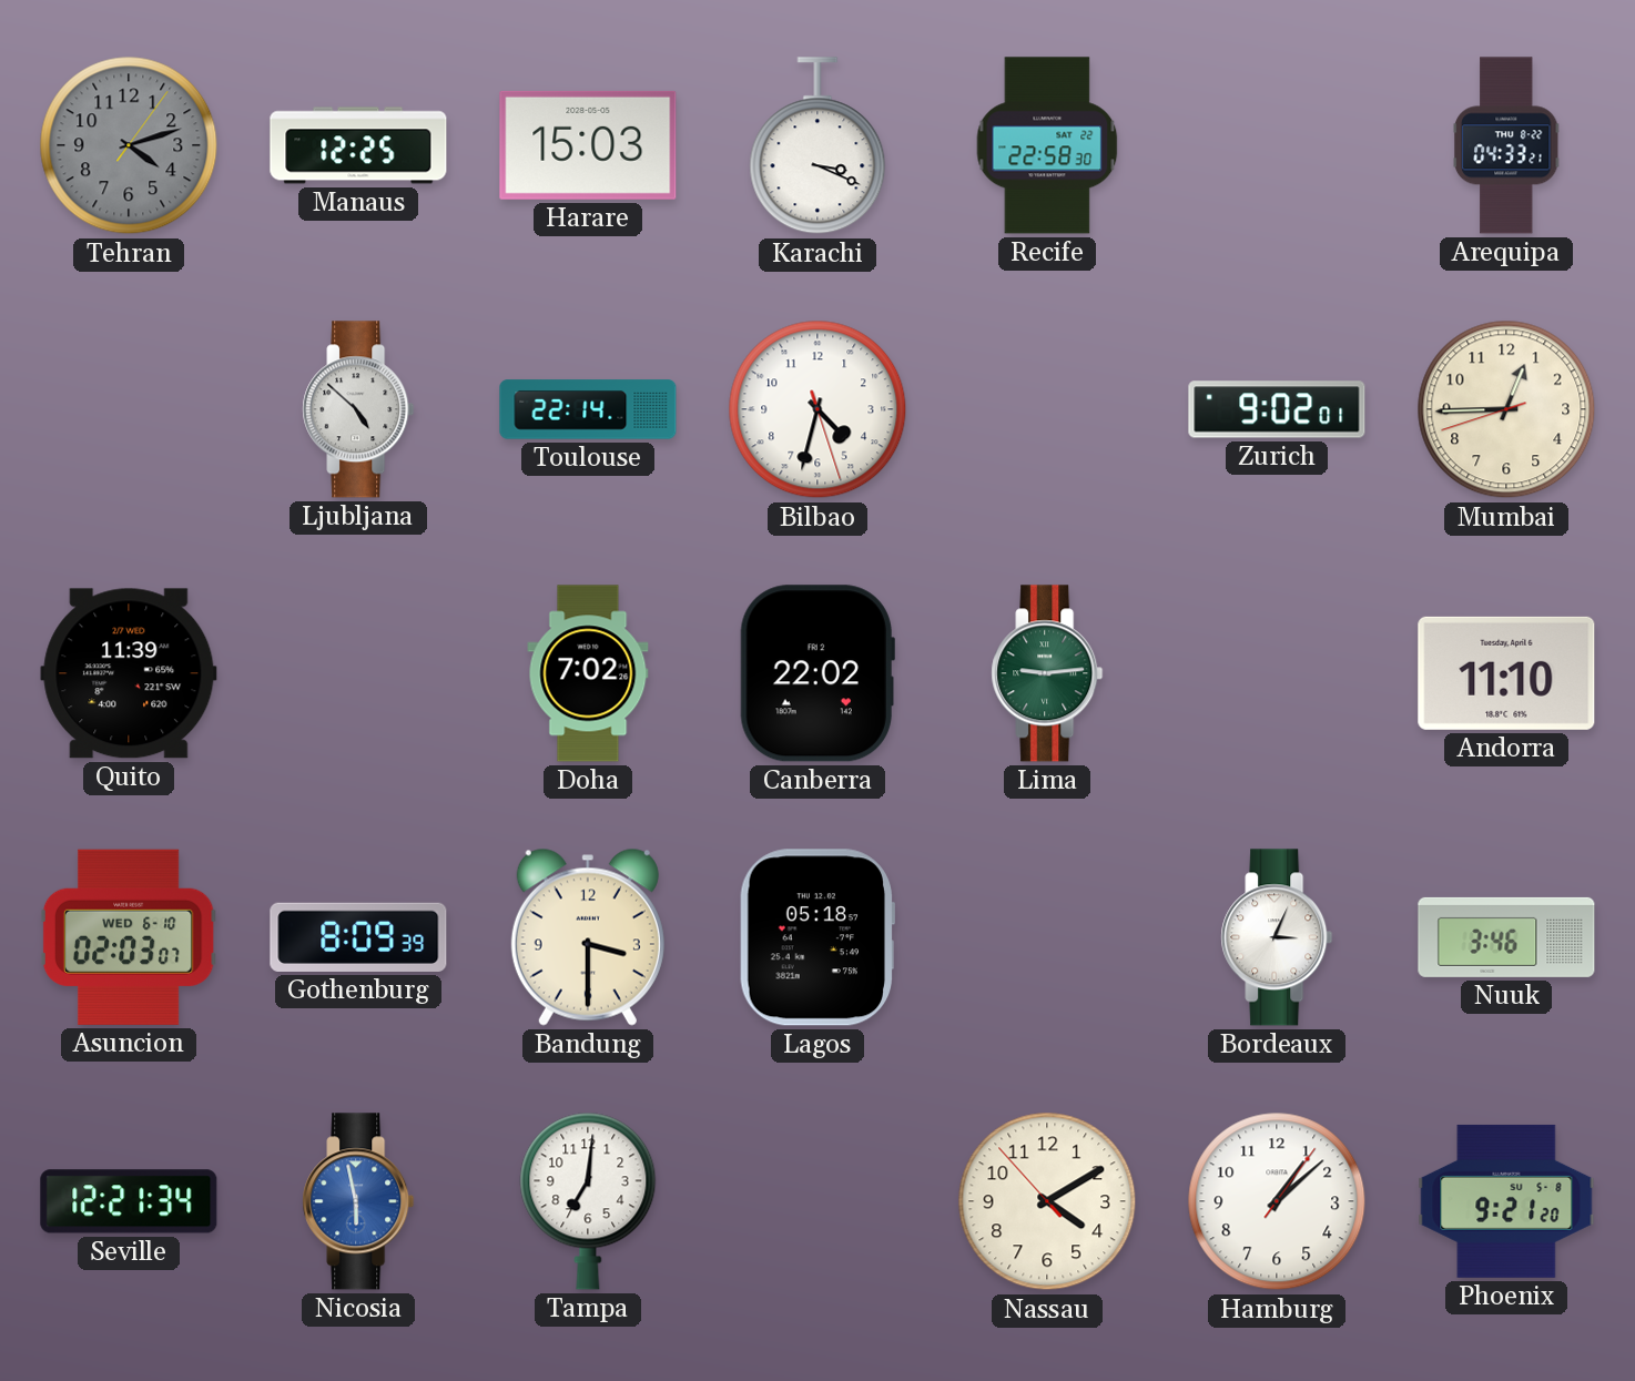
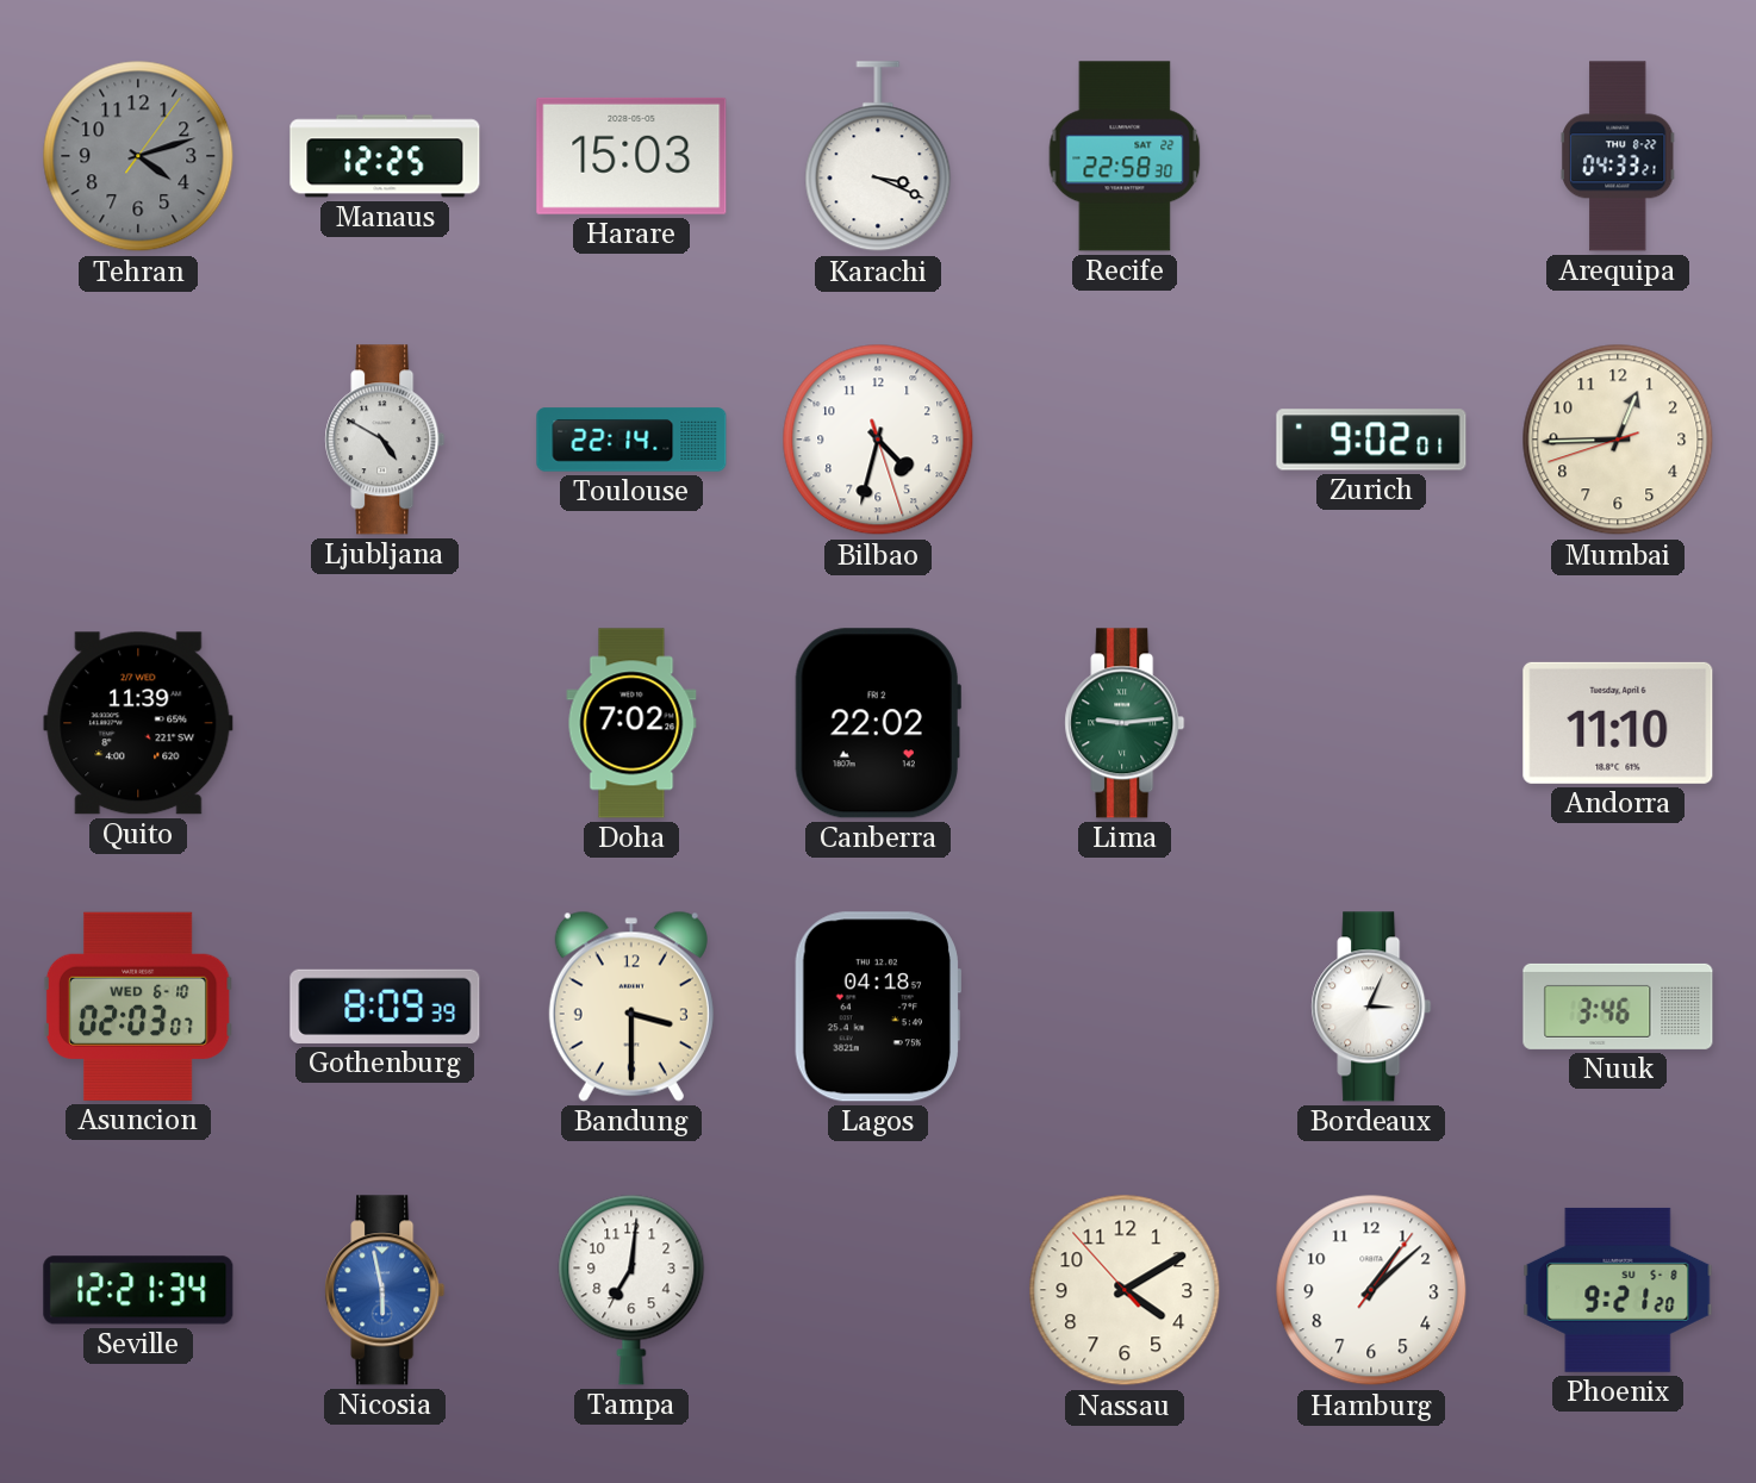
Ljubljana: 4:52 -> 4:50
Lagos: 05:18 -> 04:18
